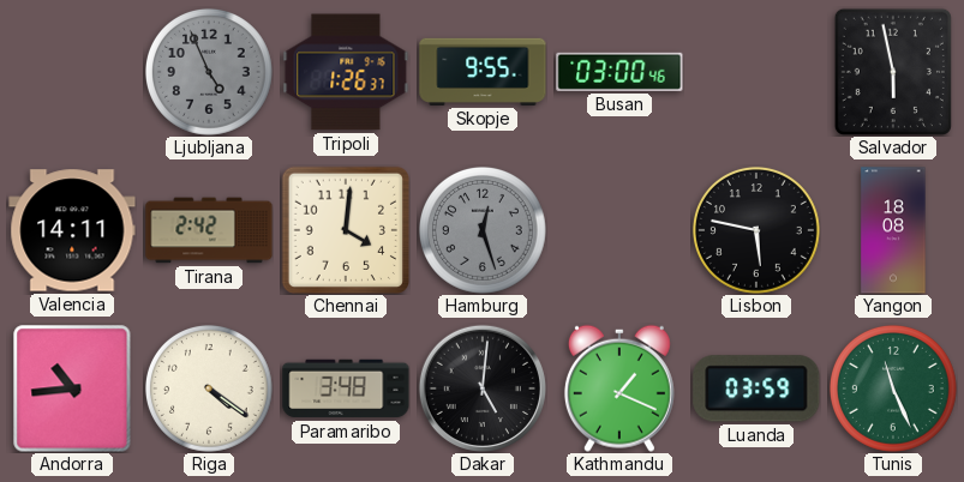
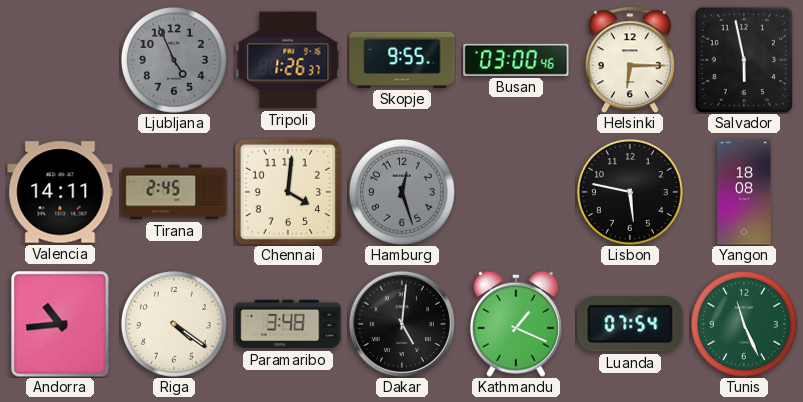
Helsinki: none -> 6:15
Tirana: 2:42 -> 2:45
Luanda: 03:59 -> 07:54
